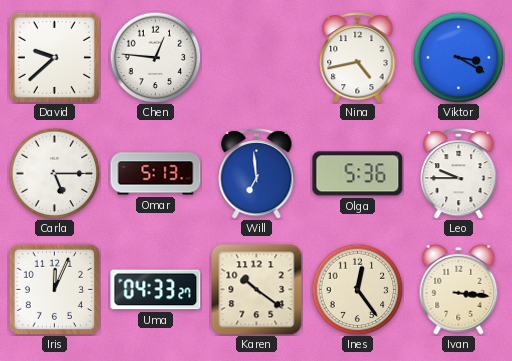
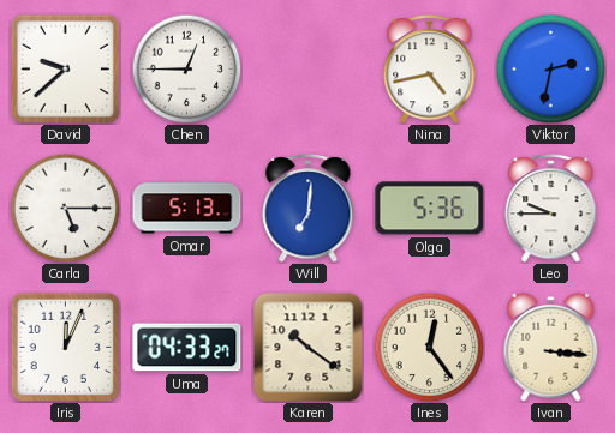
Chen: 12:46 -> 12:45
Viktor: 3:20 -> 2:32
Will: 6:59 -> 7:01
